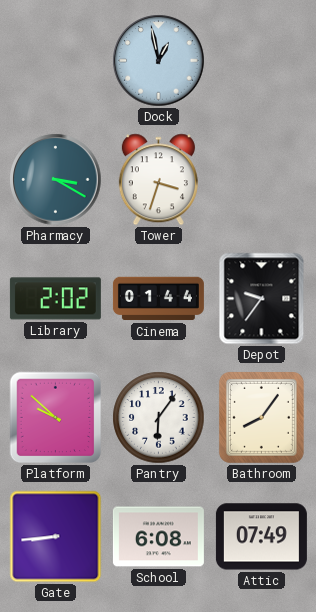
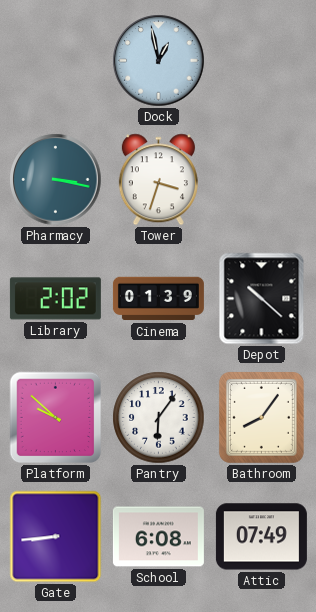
Pharmacy: 3:20 -> 3:17
Cinema: 01:44 -> 01:39
Depot: 9:36 -> 10:22
